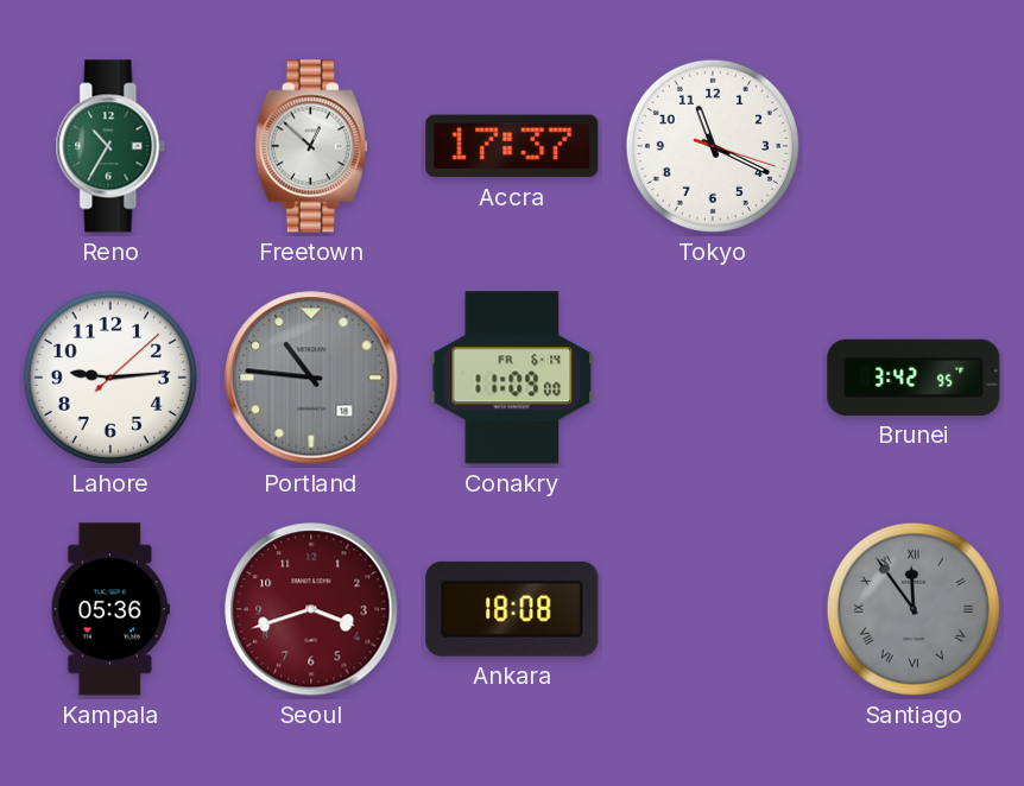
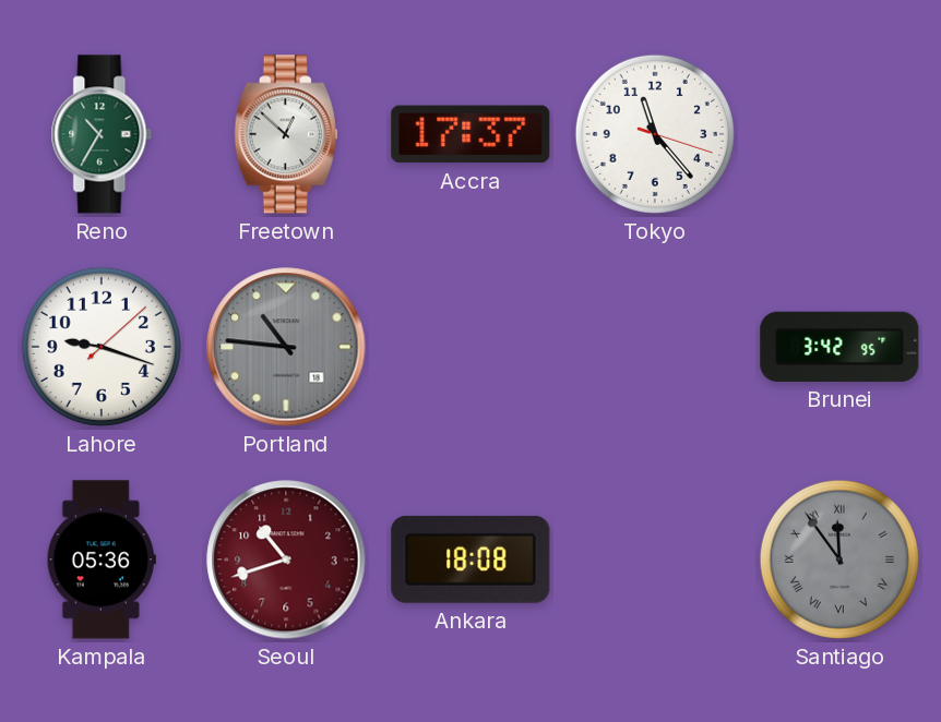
Tokyo: 11:19 -> 11:23
Lahore: 9:14 -> 9:18
Conakry: 11:09 -> none
Seoul: 3:42 -> 10:42
